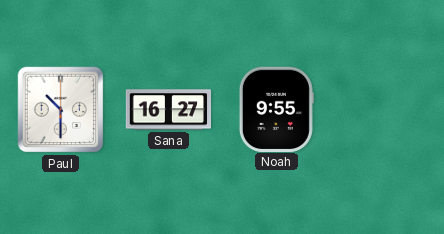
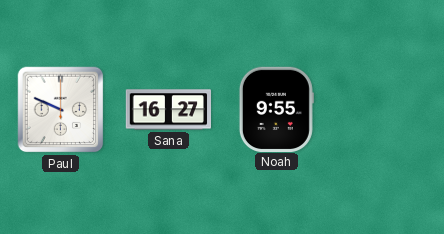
Paul: 10:30 -> 9:49
